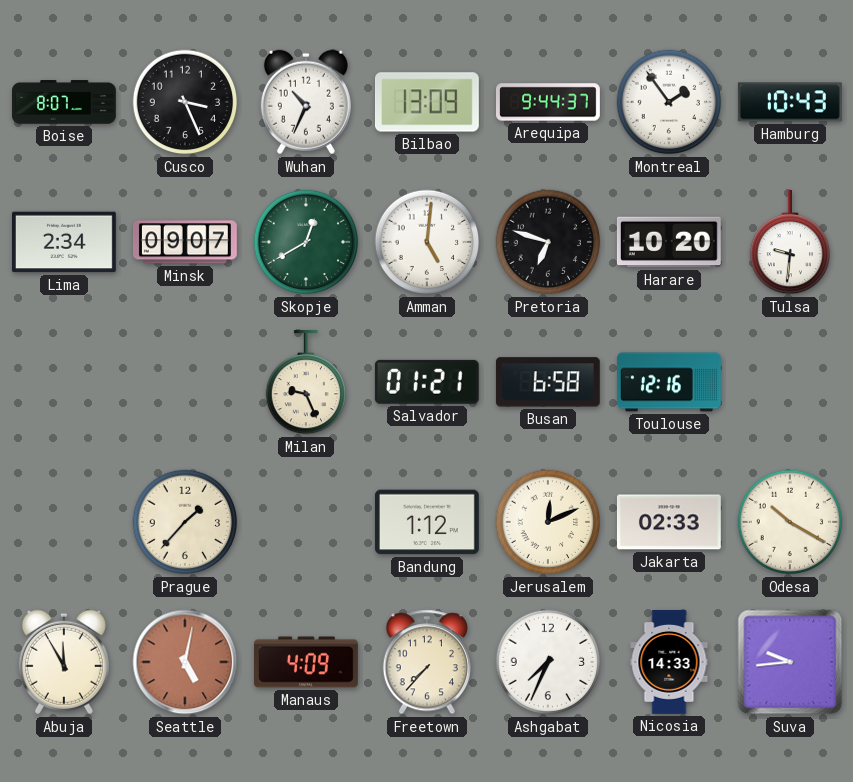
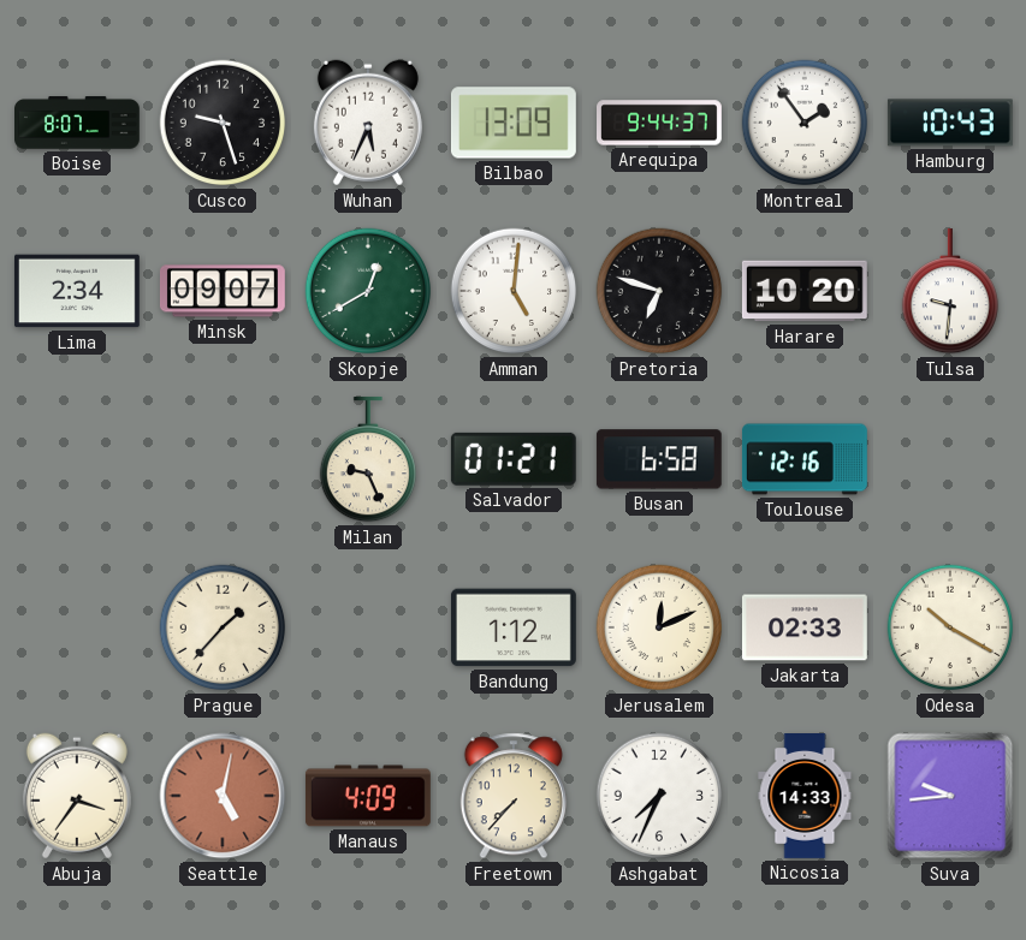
Cusco: 3:26 -> 9:27
Wuhan: 10:34 -> 5:34
Abuja: 11:55 -> 3:36
